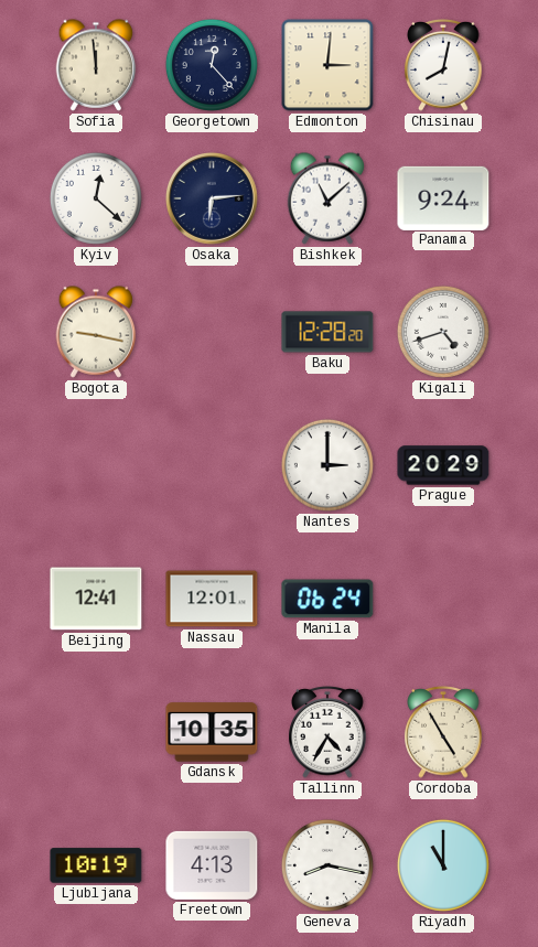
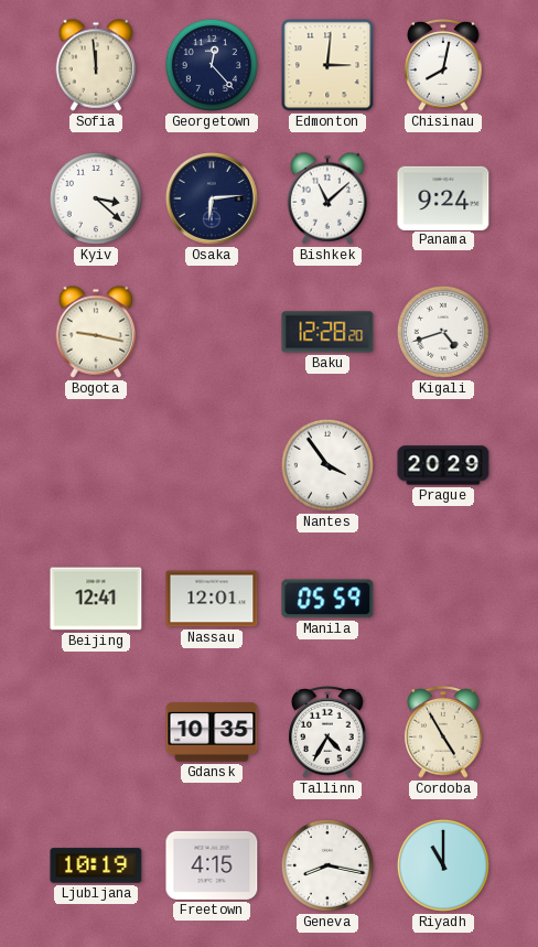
Kyiv: 12:22 -> 3:22
Nantes: 3:00 -> 3:54
Manila: 06:24 -> 05:59
Freetown: 4:13 -> 4:15
